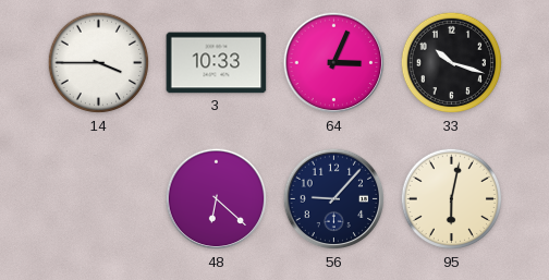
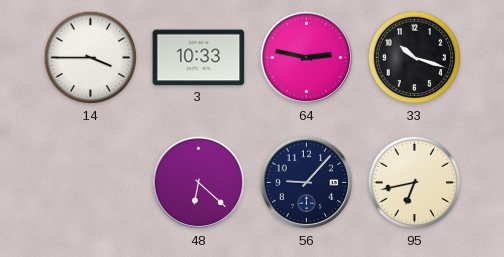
64: 3:04 -> 2:47
95: 6:02 -> 6:43
